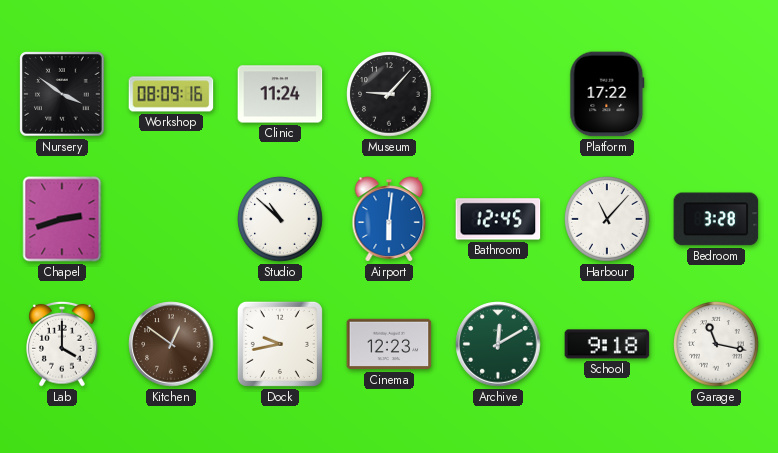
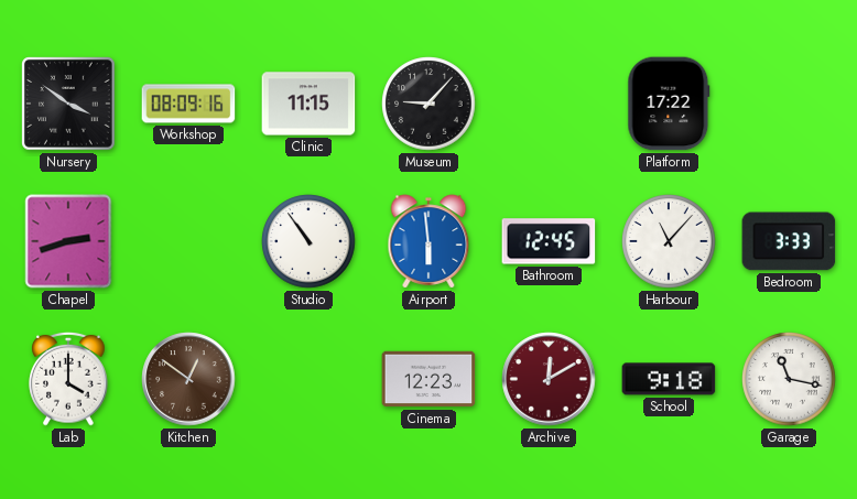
Clinic: 11:24 -> 11:15
Studio: 10:52 -> 10:54
Airport: 6:01 -> 5:59
Bedroom: 3:28 -> 3:33
Dock: 9:43 -> none
Archive dial: green -> burgundy
